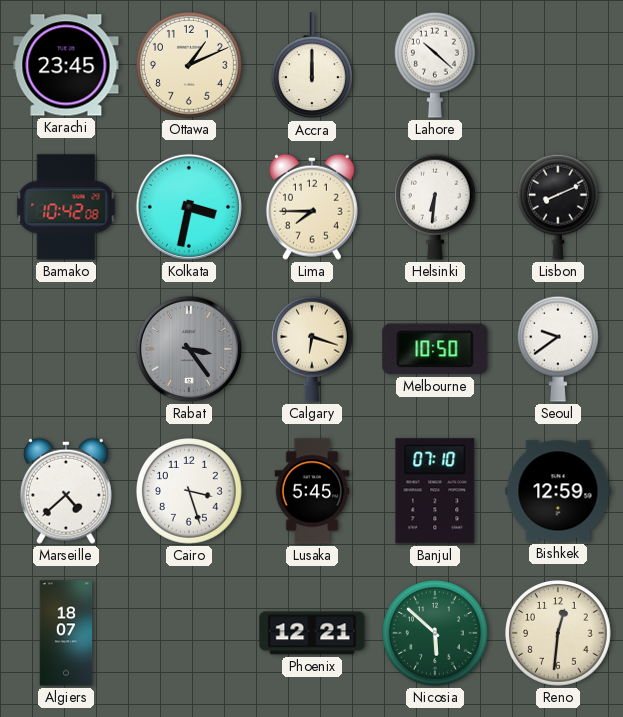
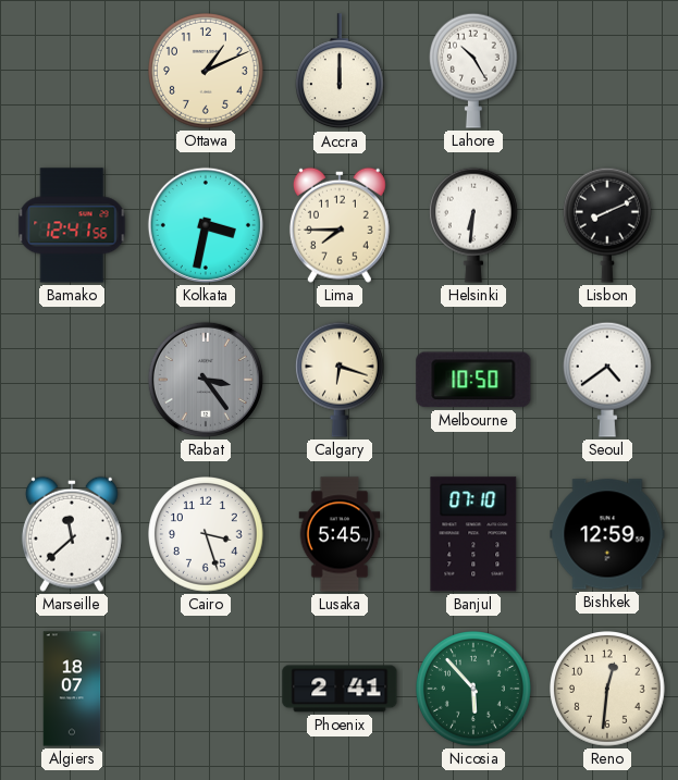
Karachi: 23:45 -> none
Lahore: 10:22 -> 10:25
Bamako: 10:42 -> 12:41
Seoul: 9:39 -> 4:39
Marseille: 4:38 -> 11:38
Phoenix: 12:21 -> 2:41
Nicosia: 5:52 -> 5:53
